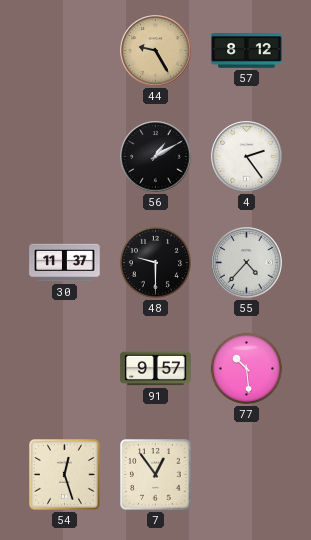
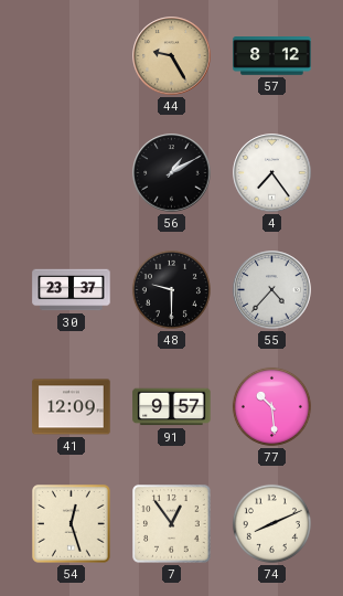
4: 2:24 -> 7:24
30: 11:37 -> 23:37
41: none -> 12:09
74: none -> 8:11
